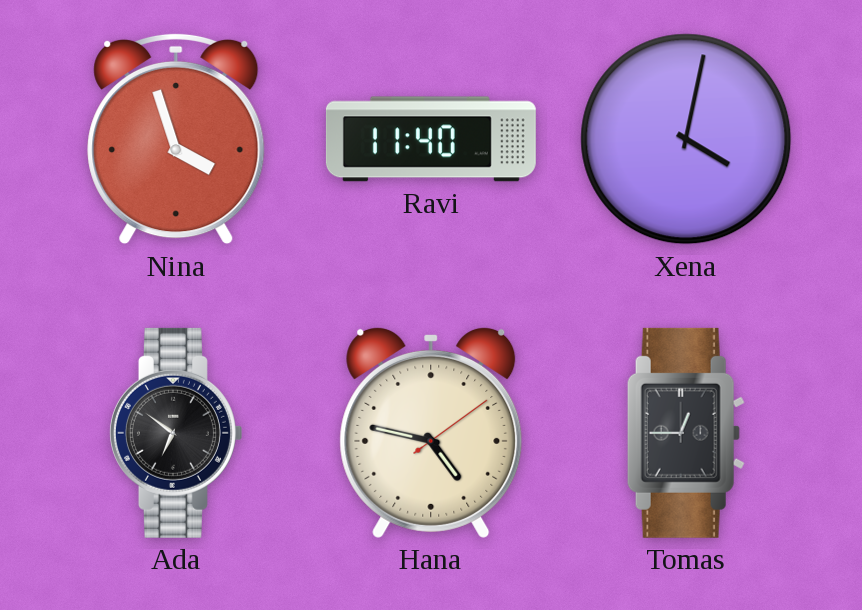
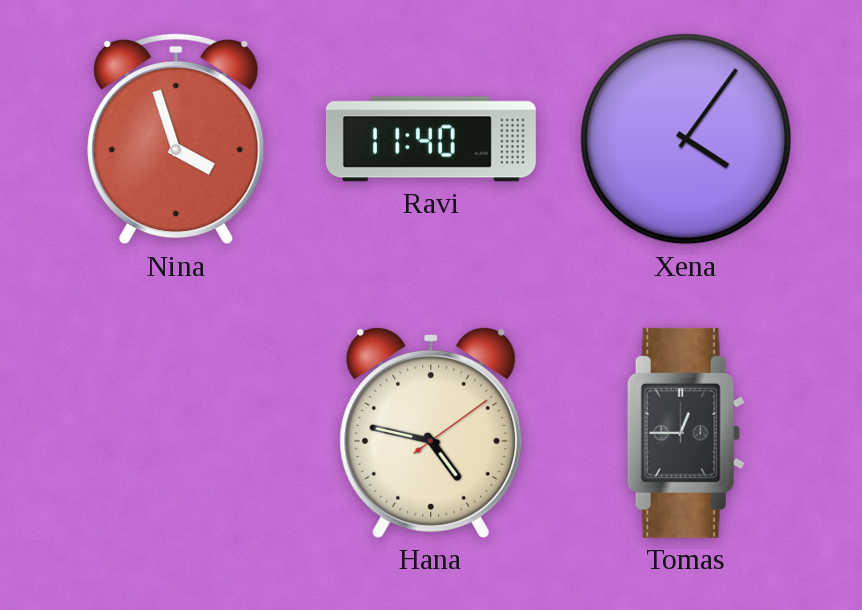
Xena: 4:02 -> 4:06
Ada: 6:51 -> none
